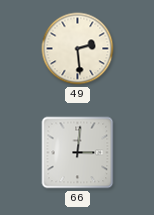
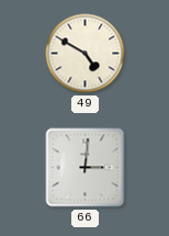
49: 2:29 -> 4:50
